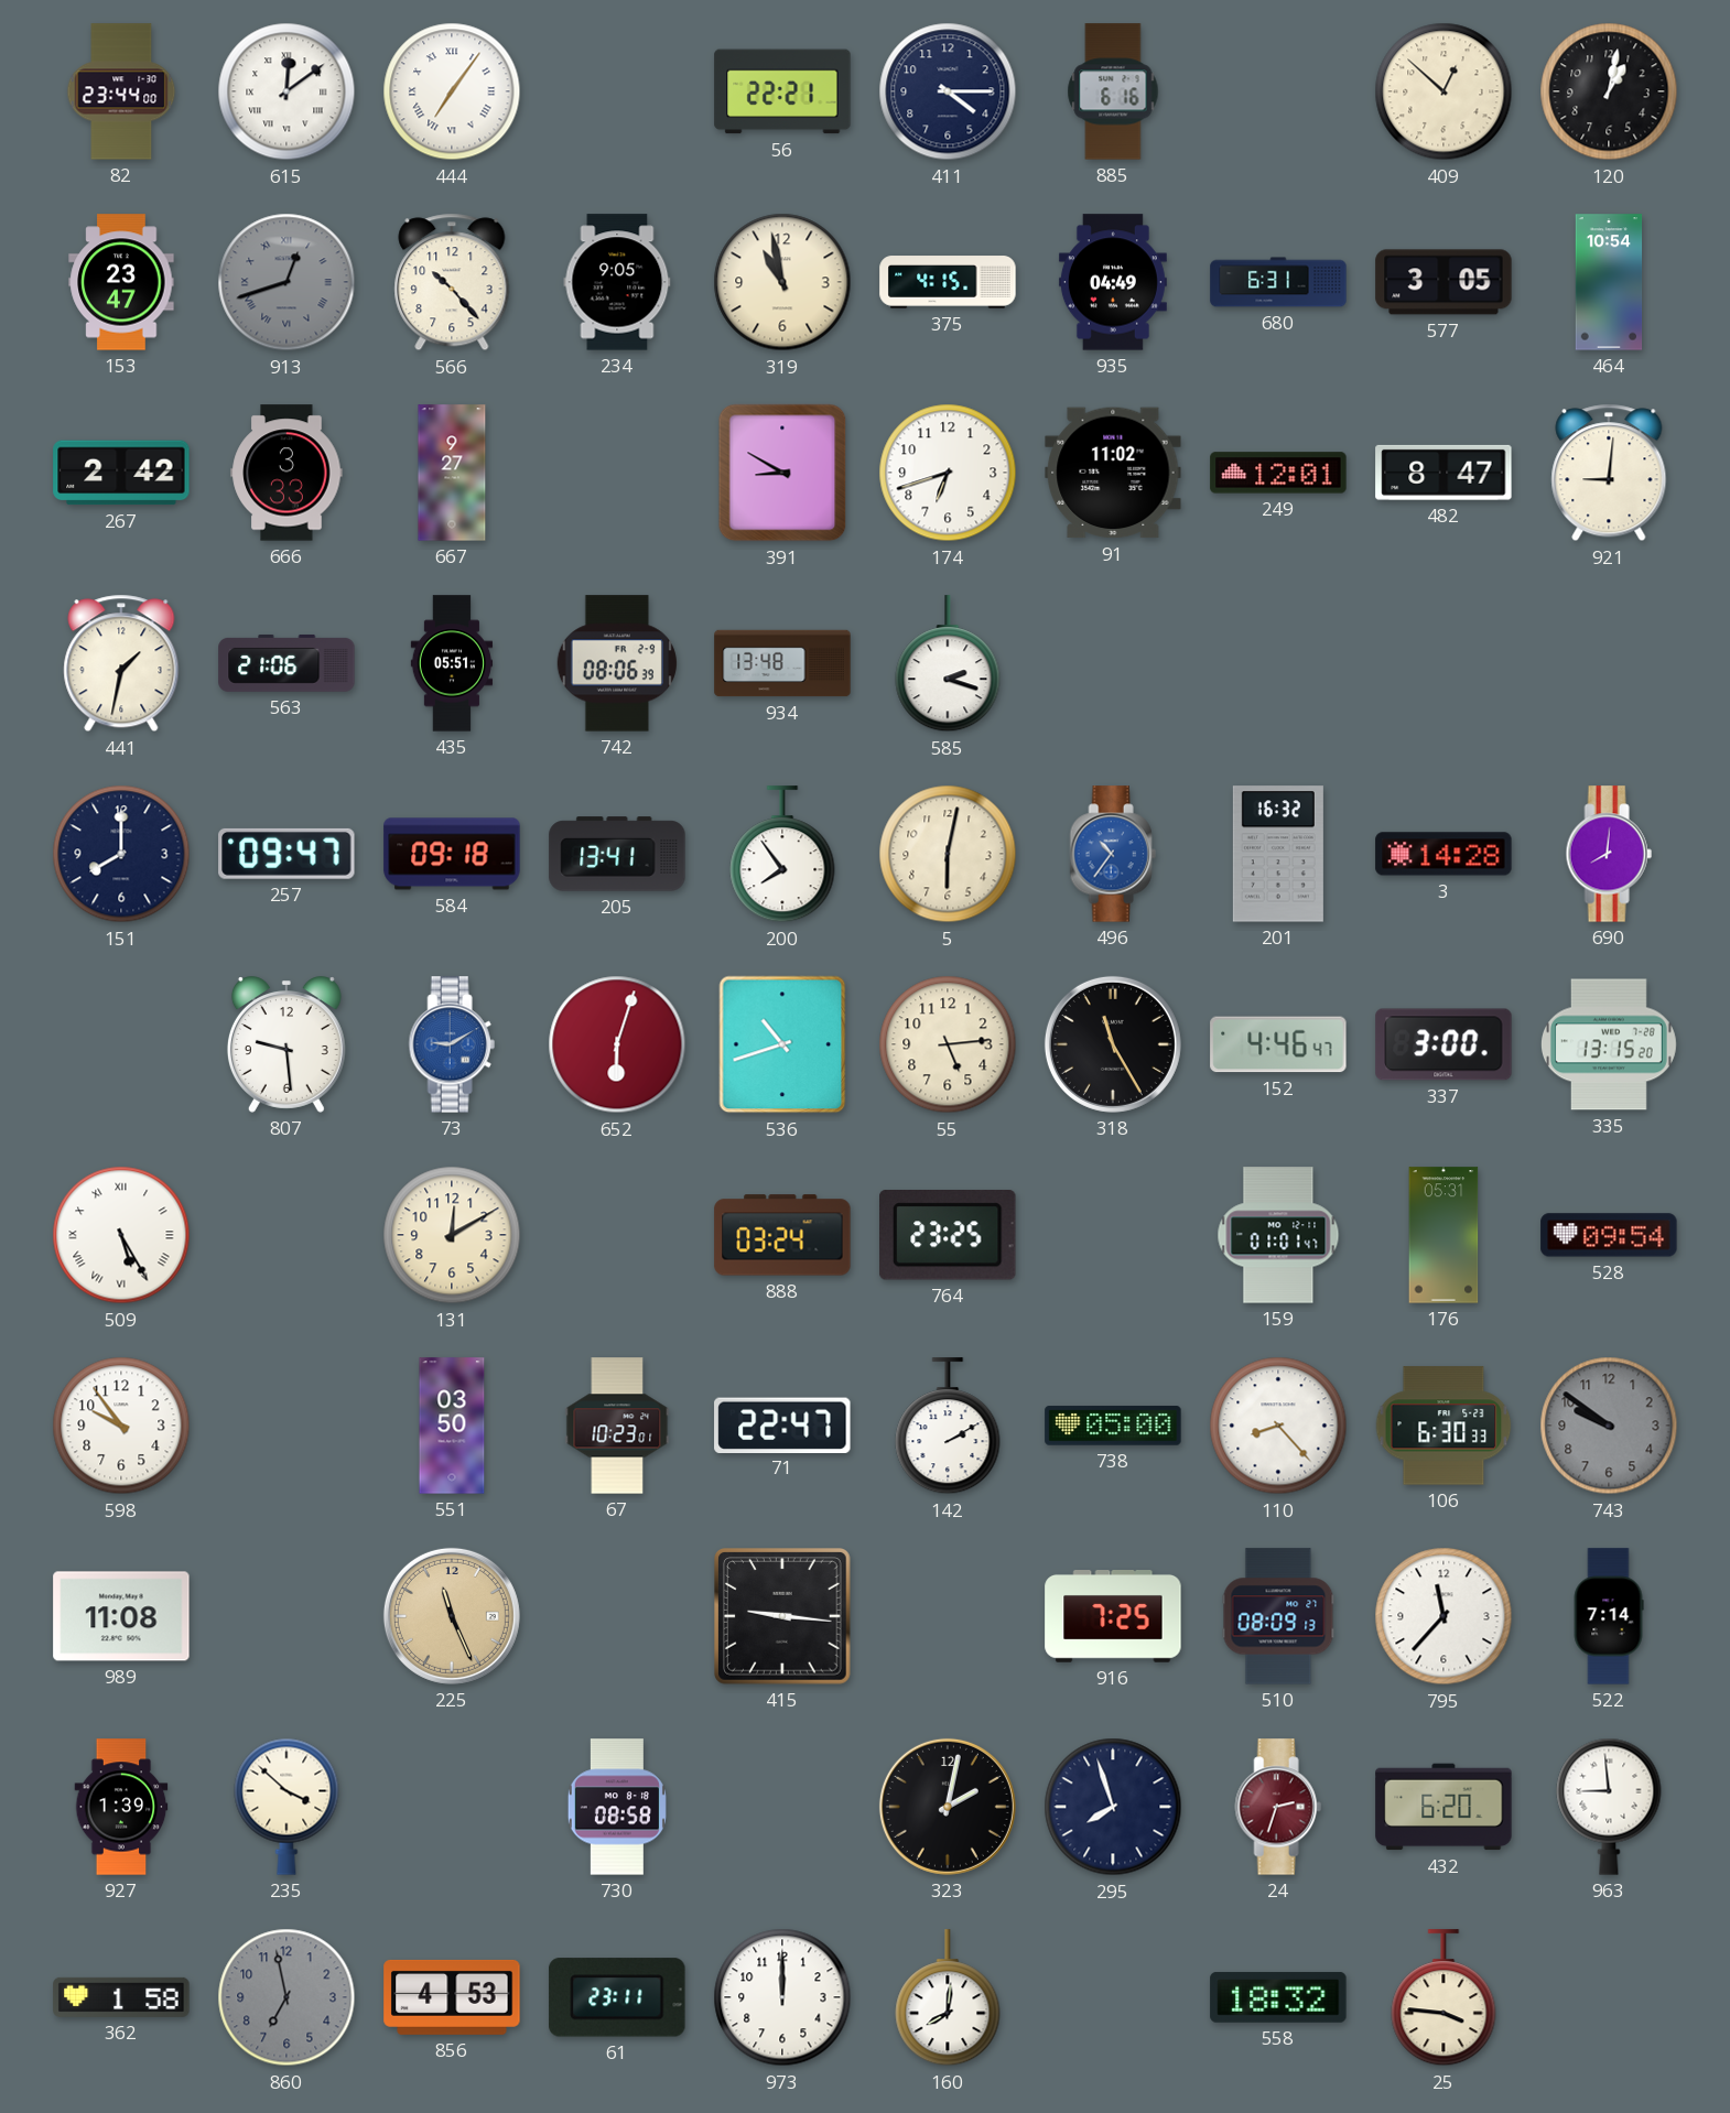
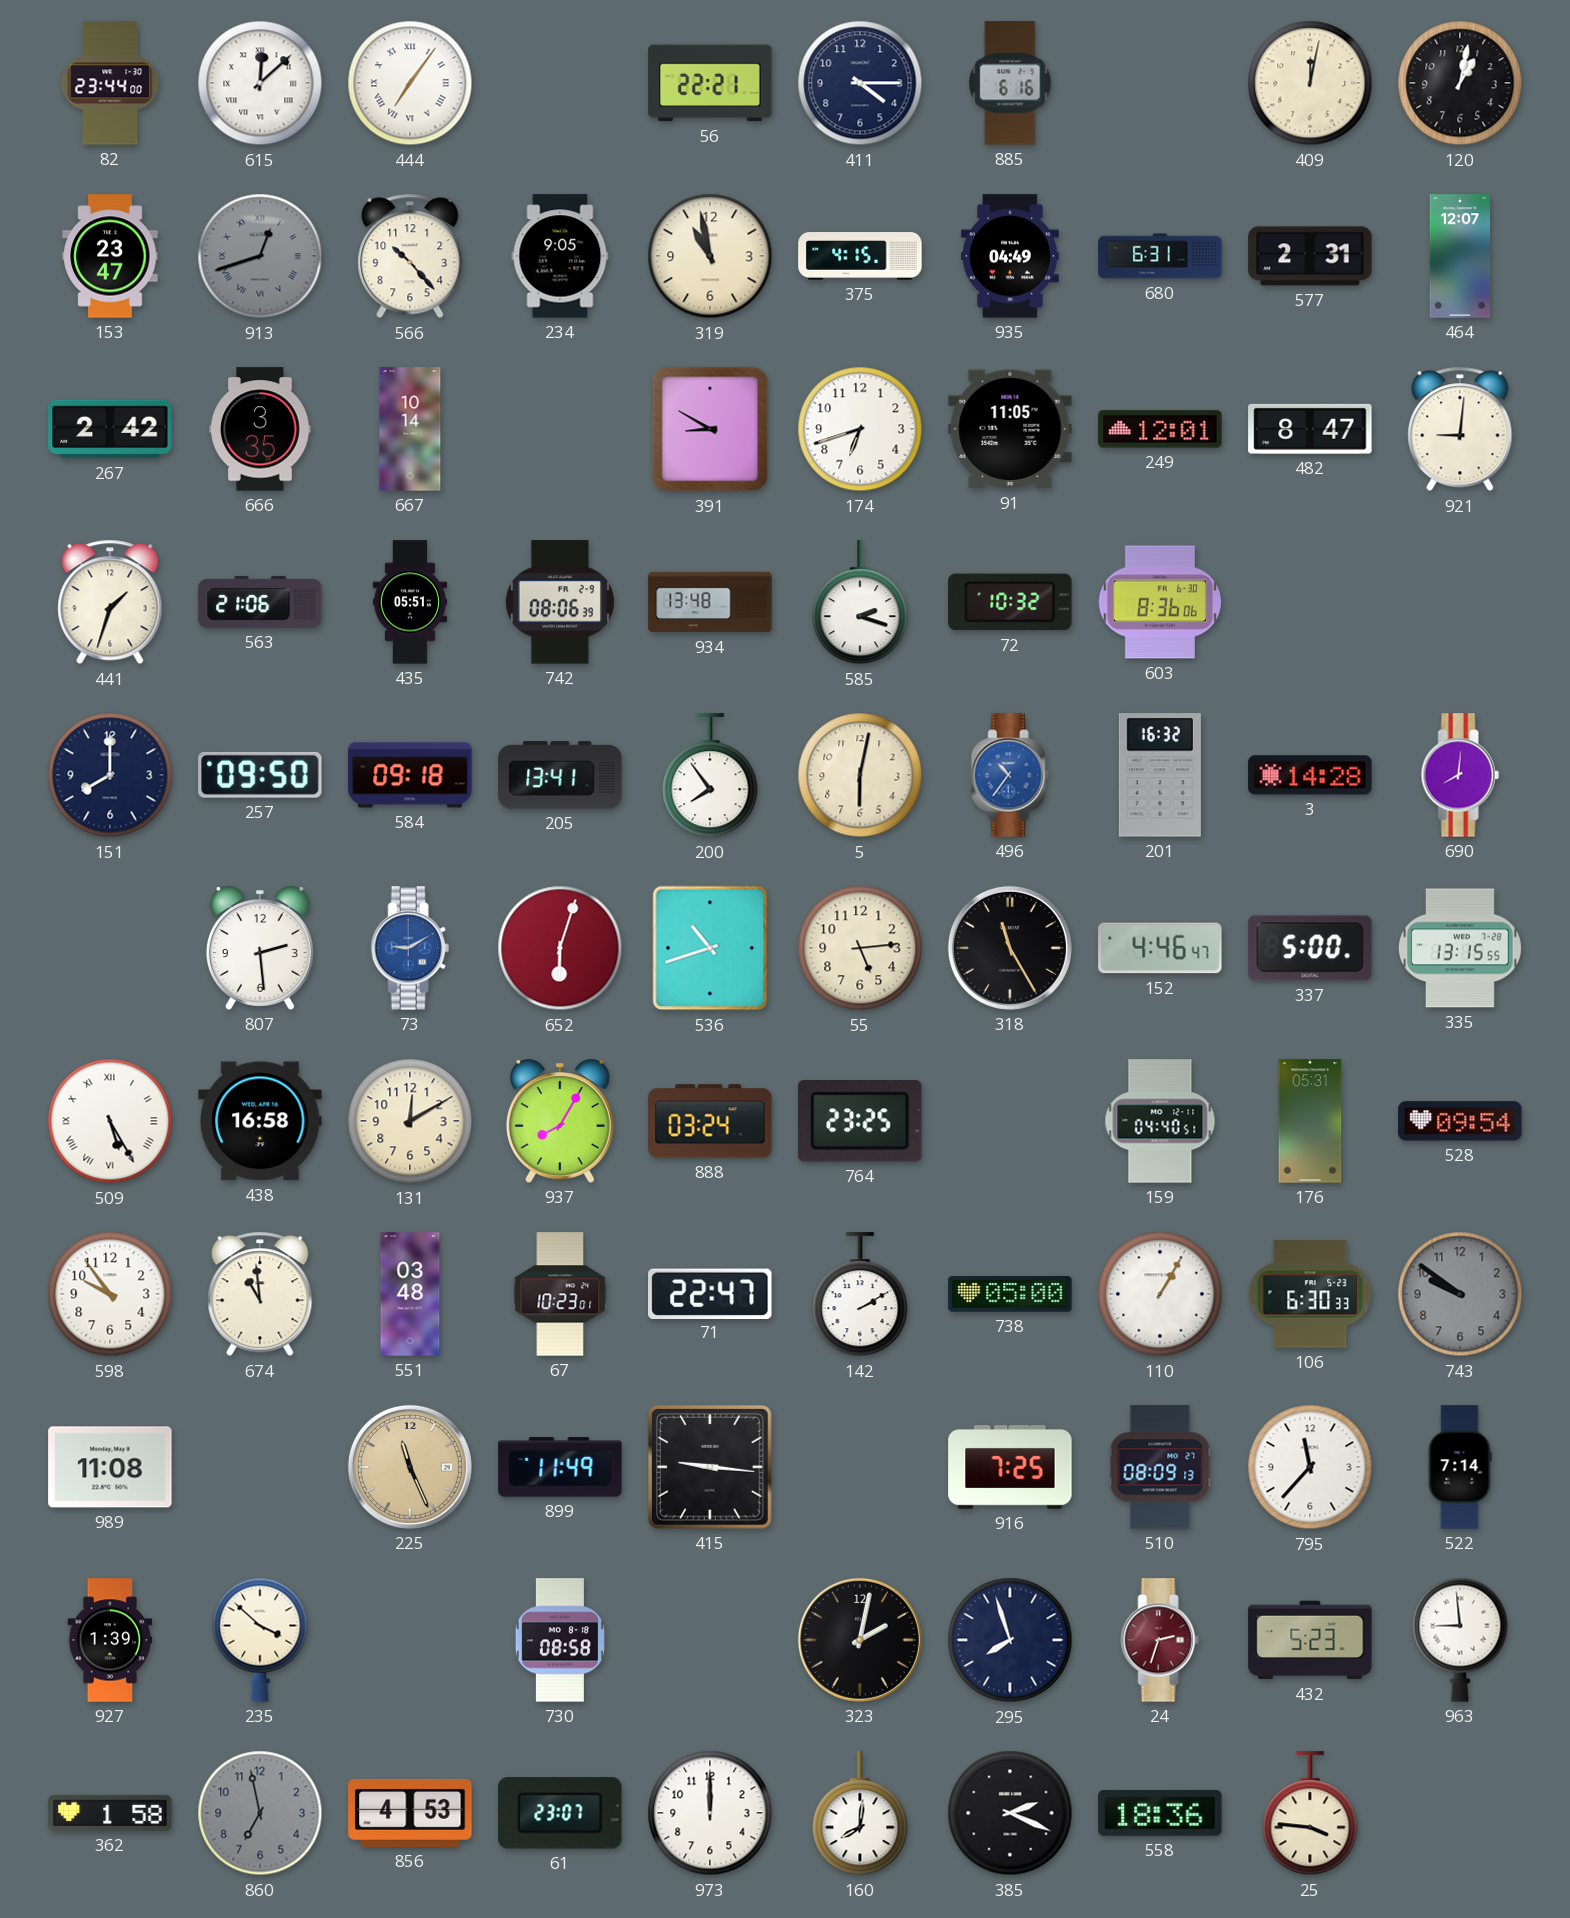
615: 12:09 -> 12:08
409: 12:52 -> 12:02
577: 3:05 -> 2:31
464: 10:54 -> 12:07
666: 3:33 -> 3:35
667: 9:27 -> 10:14
91: 11:02 -> 11:05
441: 1:32 -> 1:33
72: none -> 10:32
603: none -> 8:36
257: 09:47 -> 09:50
807: 9:29 -> 2:29
337: 3:00 -> 5:00
335: 13:15:20 -> 13:15:55
438: none -> 16:58
937: none -> 8:05
159: 01:01 -> 04:40
674: none -> 10:59
551: 03:50 -> 03:48
110: 8:23 -> 1:05
899: none -> 11:49
432: 6:20 -> 5:23
61: 23:11 -> 23:07
385: none -> 2:19
558: 18:32 -> 18:36
